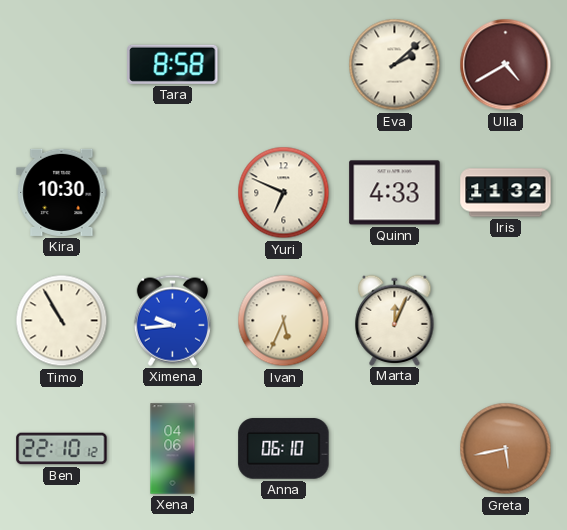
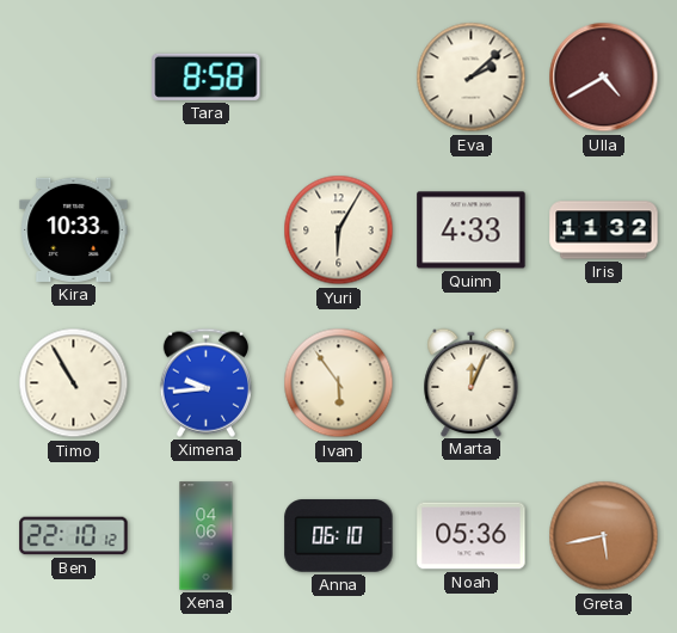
Kira: 10:30 -> 10:33
Yuri: 6:49 -> 6:05
Ivan: 5:34 -> 5:54
Noah: none -> 05:36
